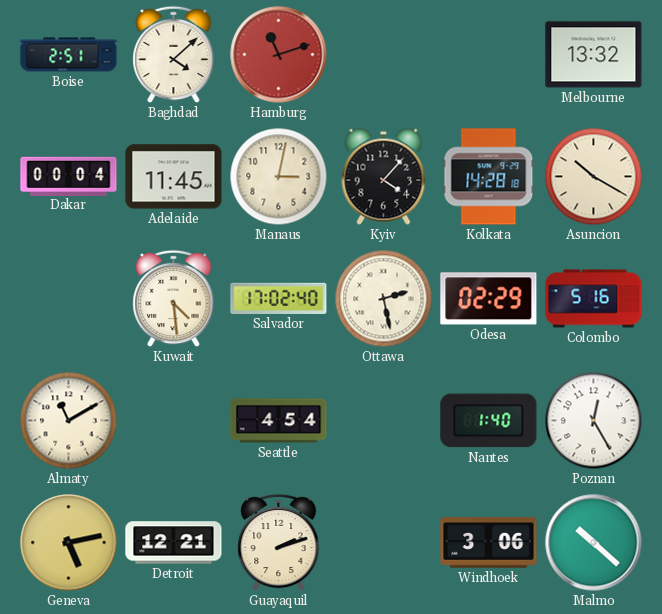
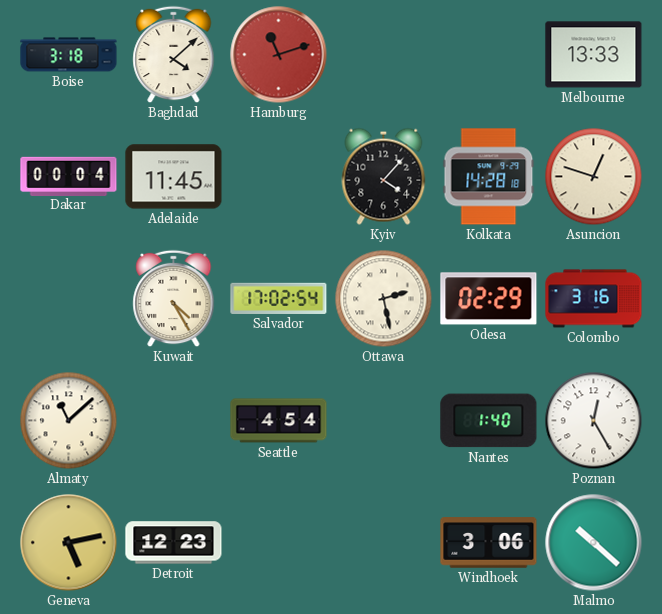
Boise: 2:51 -> 3:18
Melbourne: 13:32 -> 13:33
Manaus: 3:02 -> none
Asuncion: 10:20 -> 12:48
Kuwait: 4:29 -> 4:25
Salvador: 17:02:40 -> 17:02:54
Colombo: 5:16 -> 3:16
Almaty: 11:10 -> 11:08
Detroit: 12:21 -> 12:23
Guayaquil: 2:12 -> none
